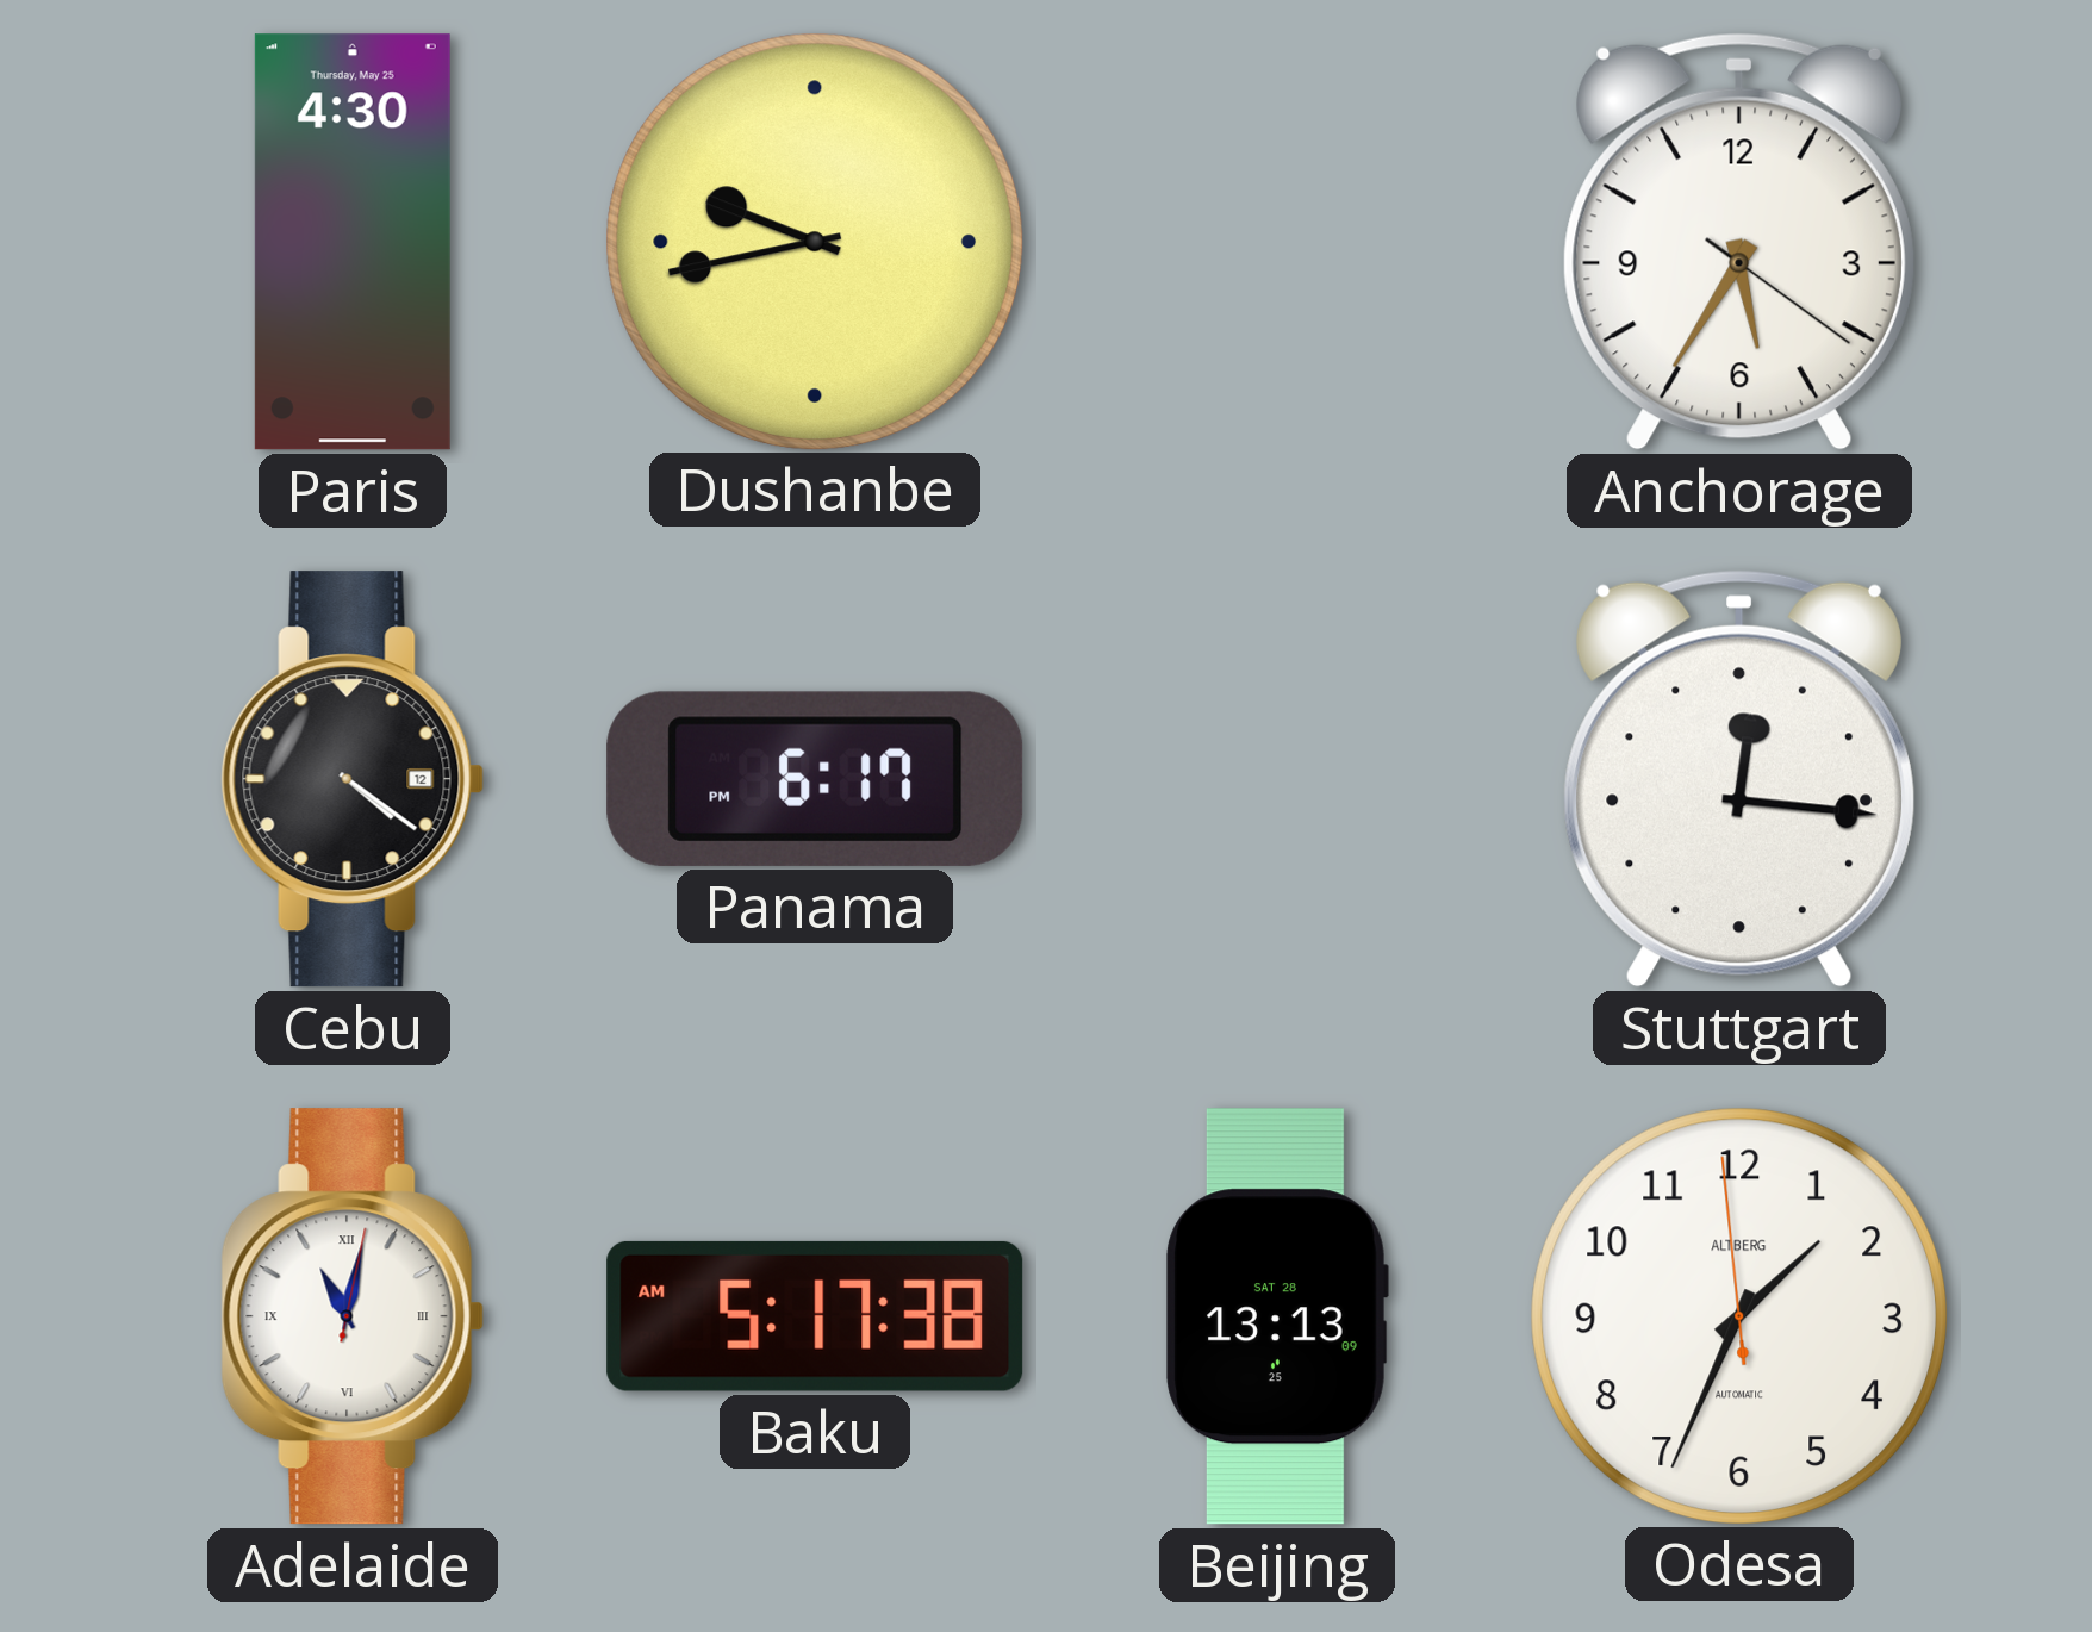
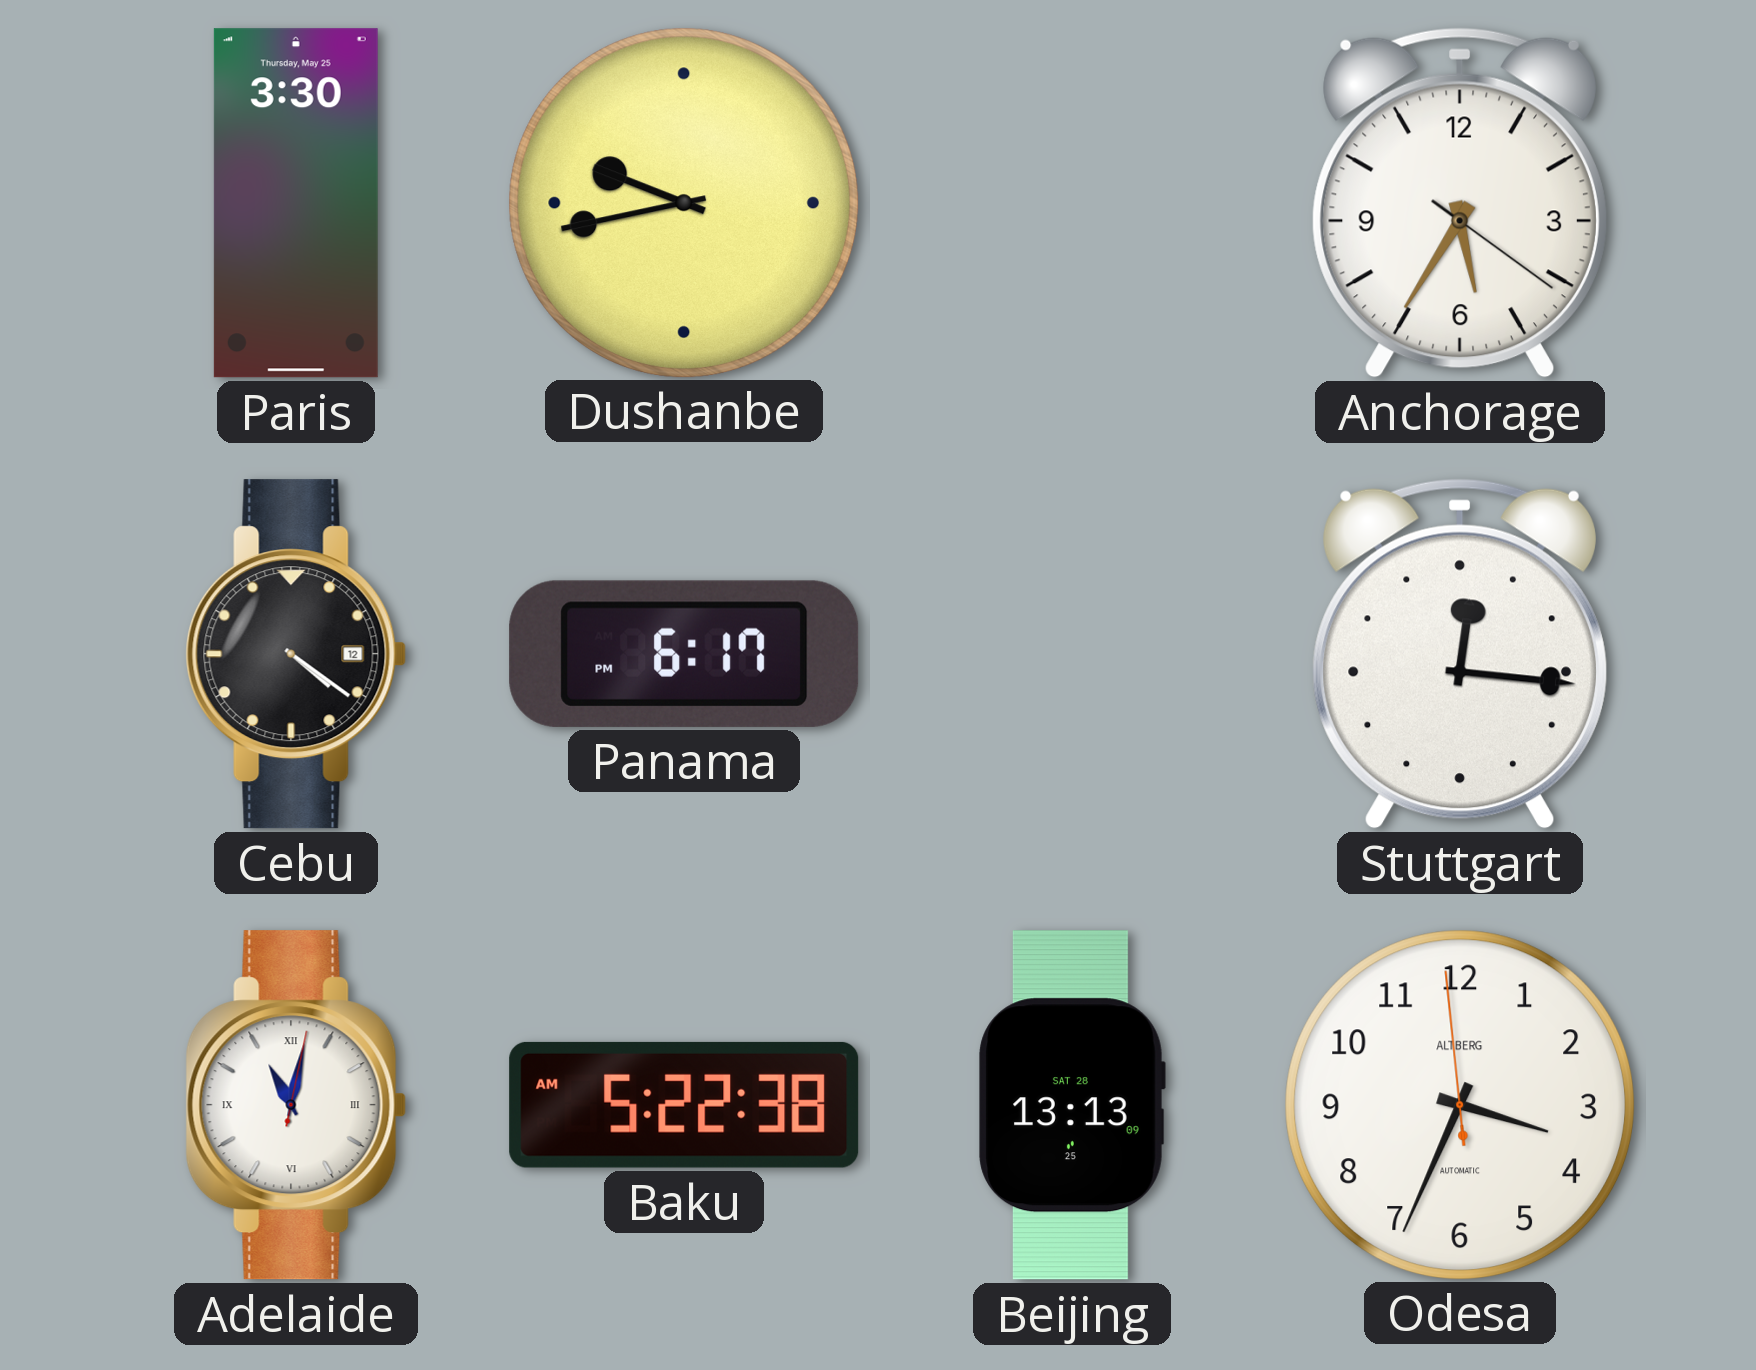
Paris: 4:30 -> 3:30
Baku: 5:17 -> 5:22
Odesa: 1:33 -> 3:33
